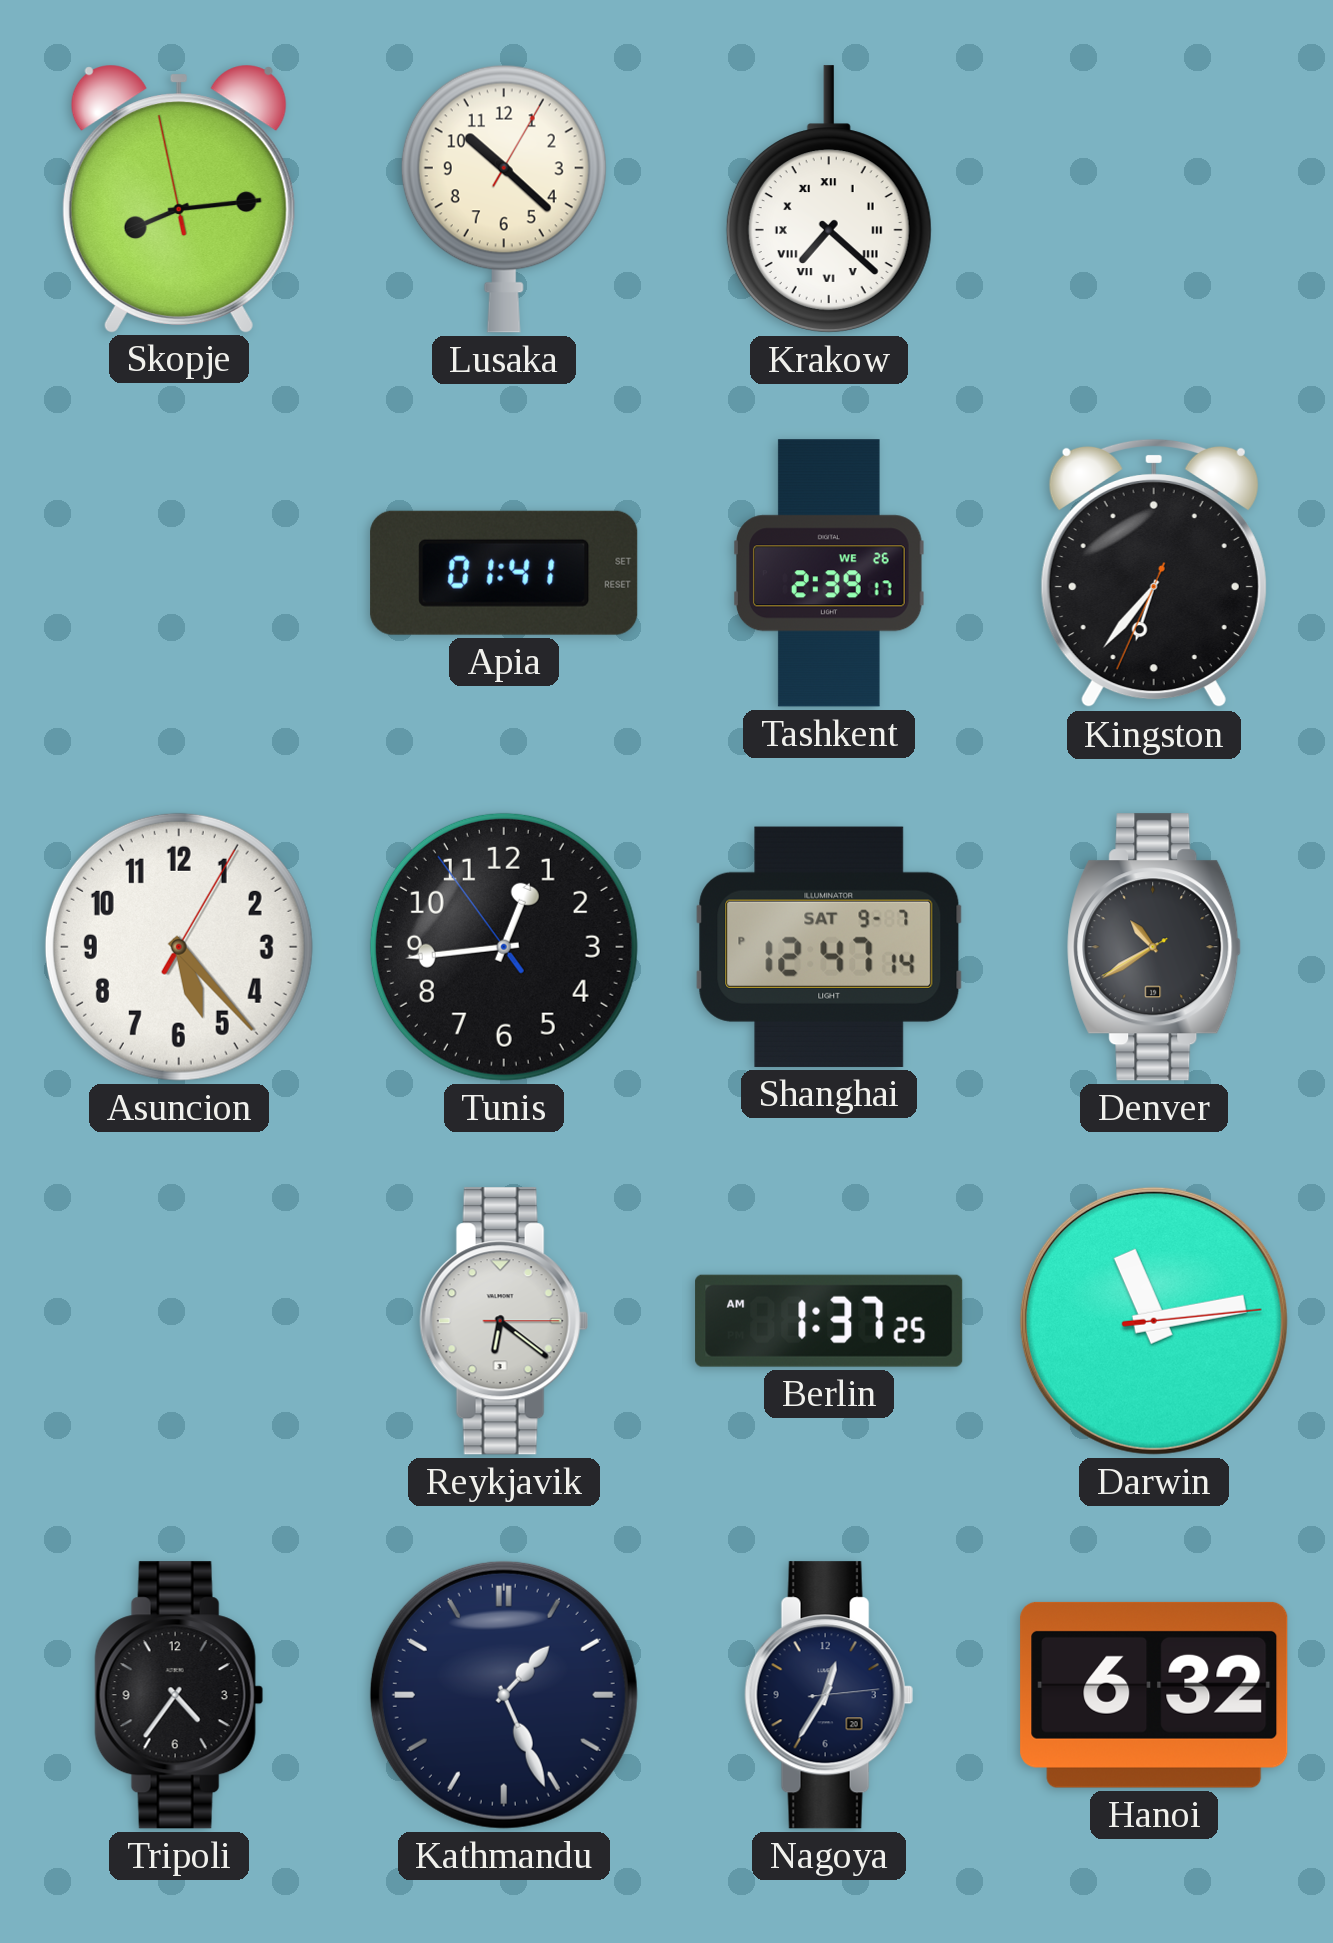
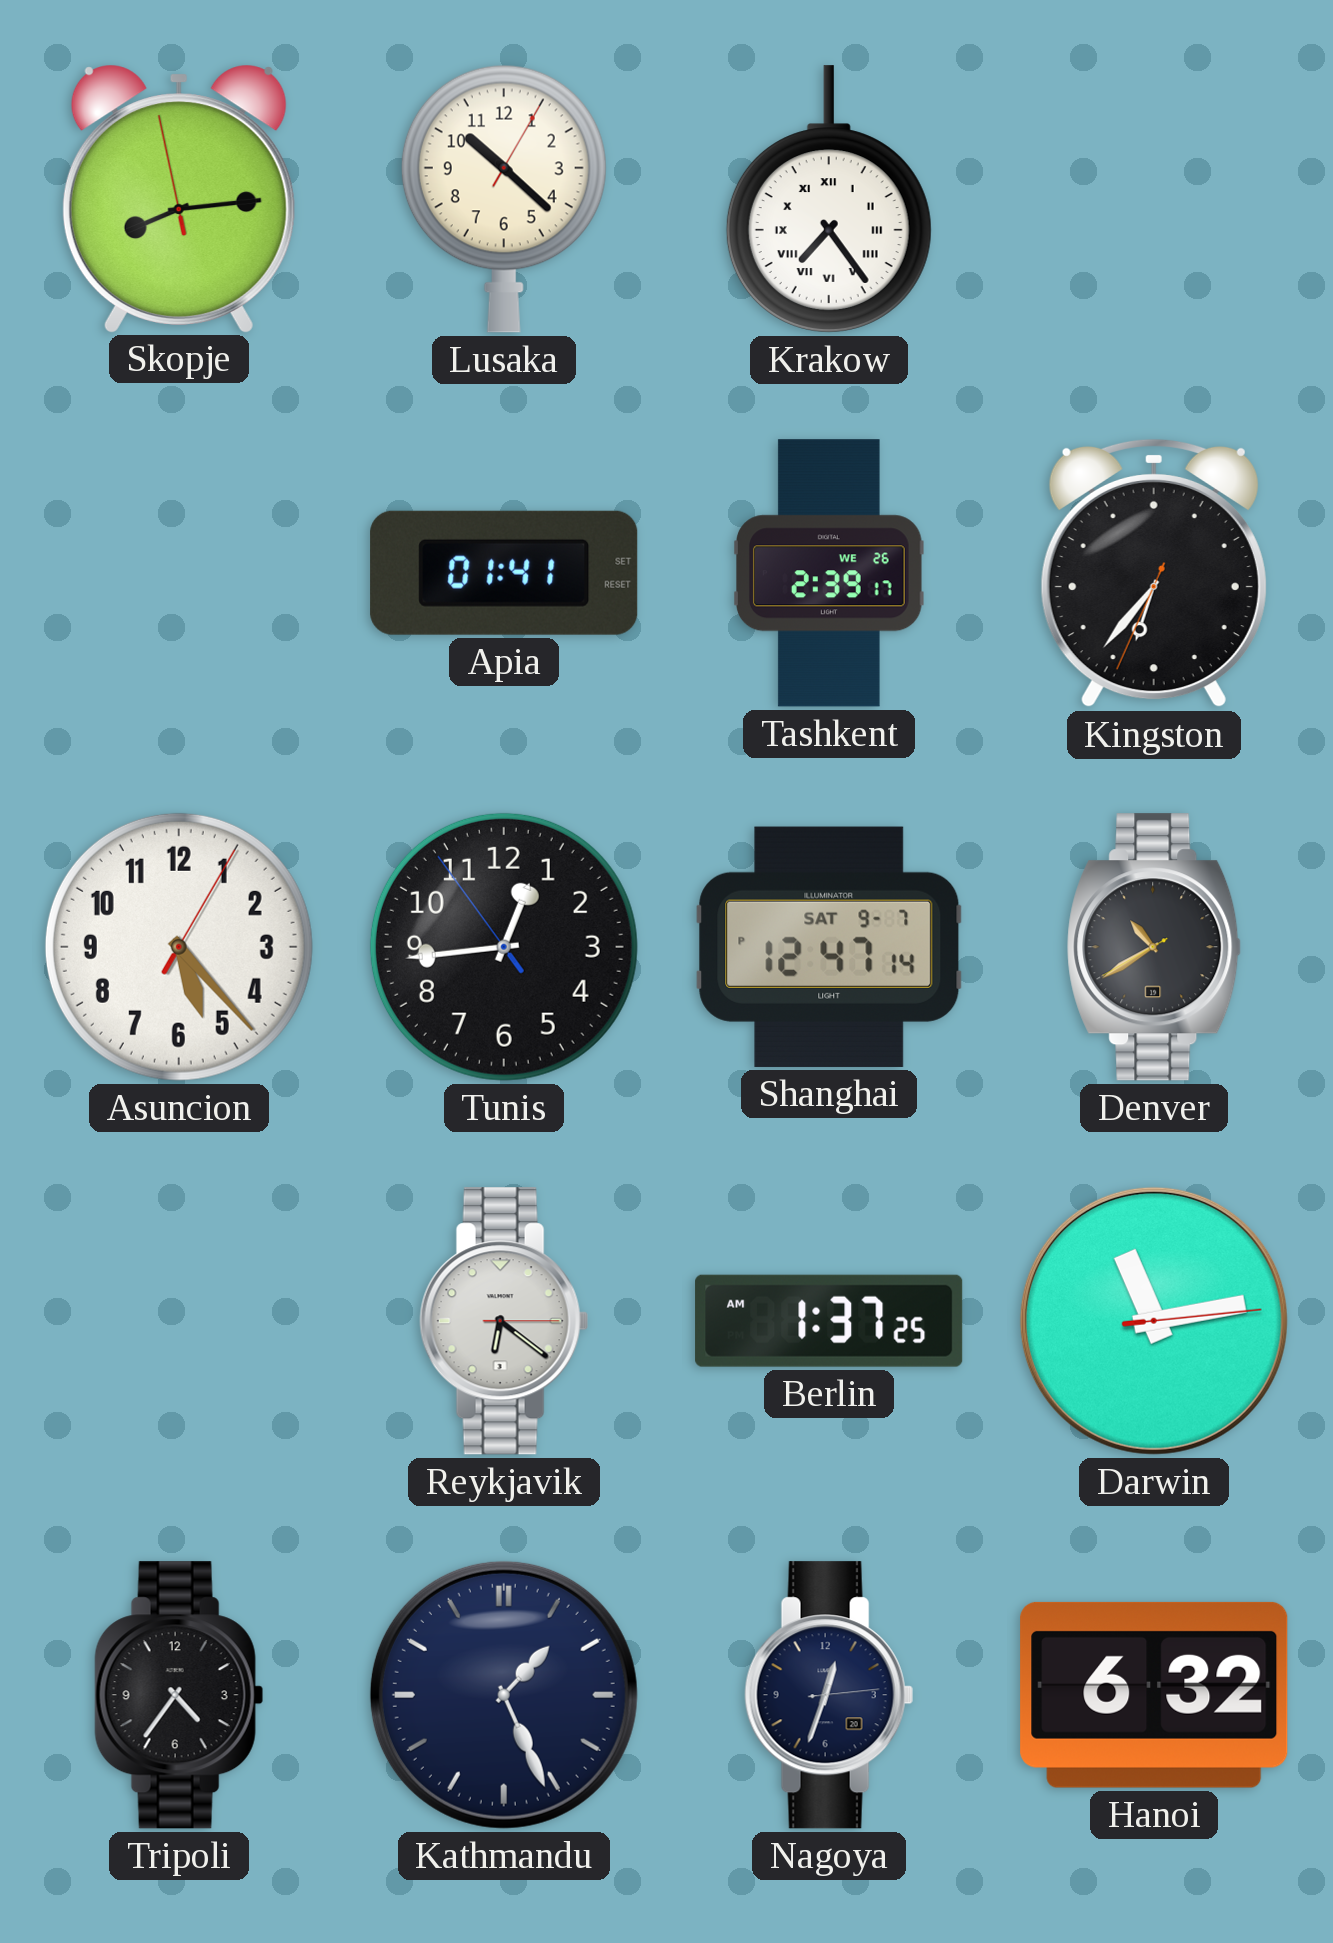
Krakow: 7:22 -> 7:24
Nagoya: 12:35 -> 12:33
